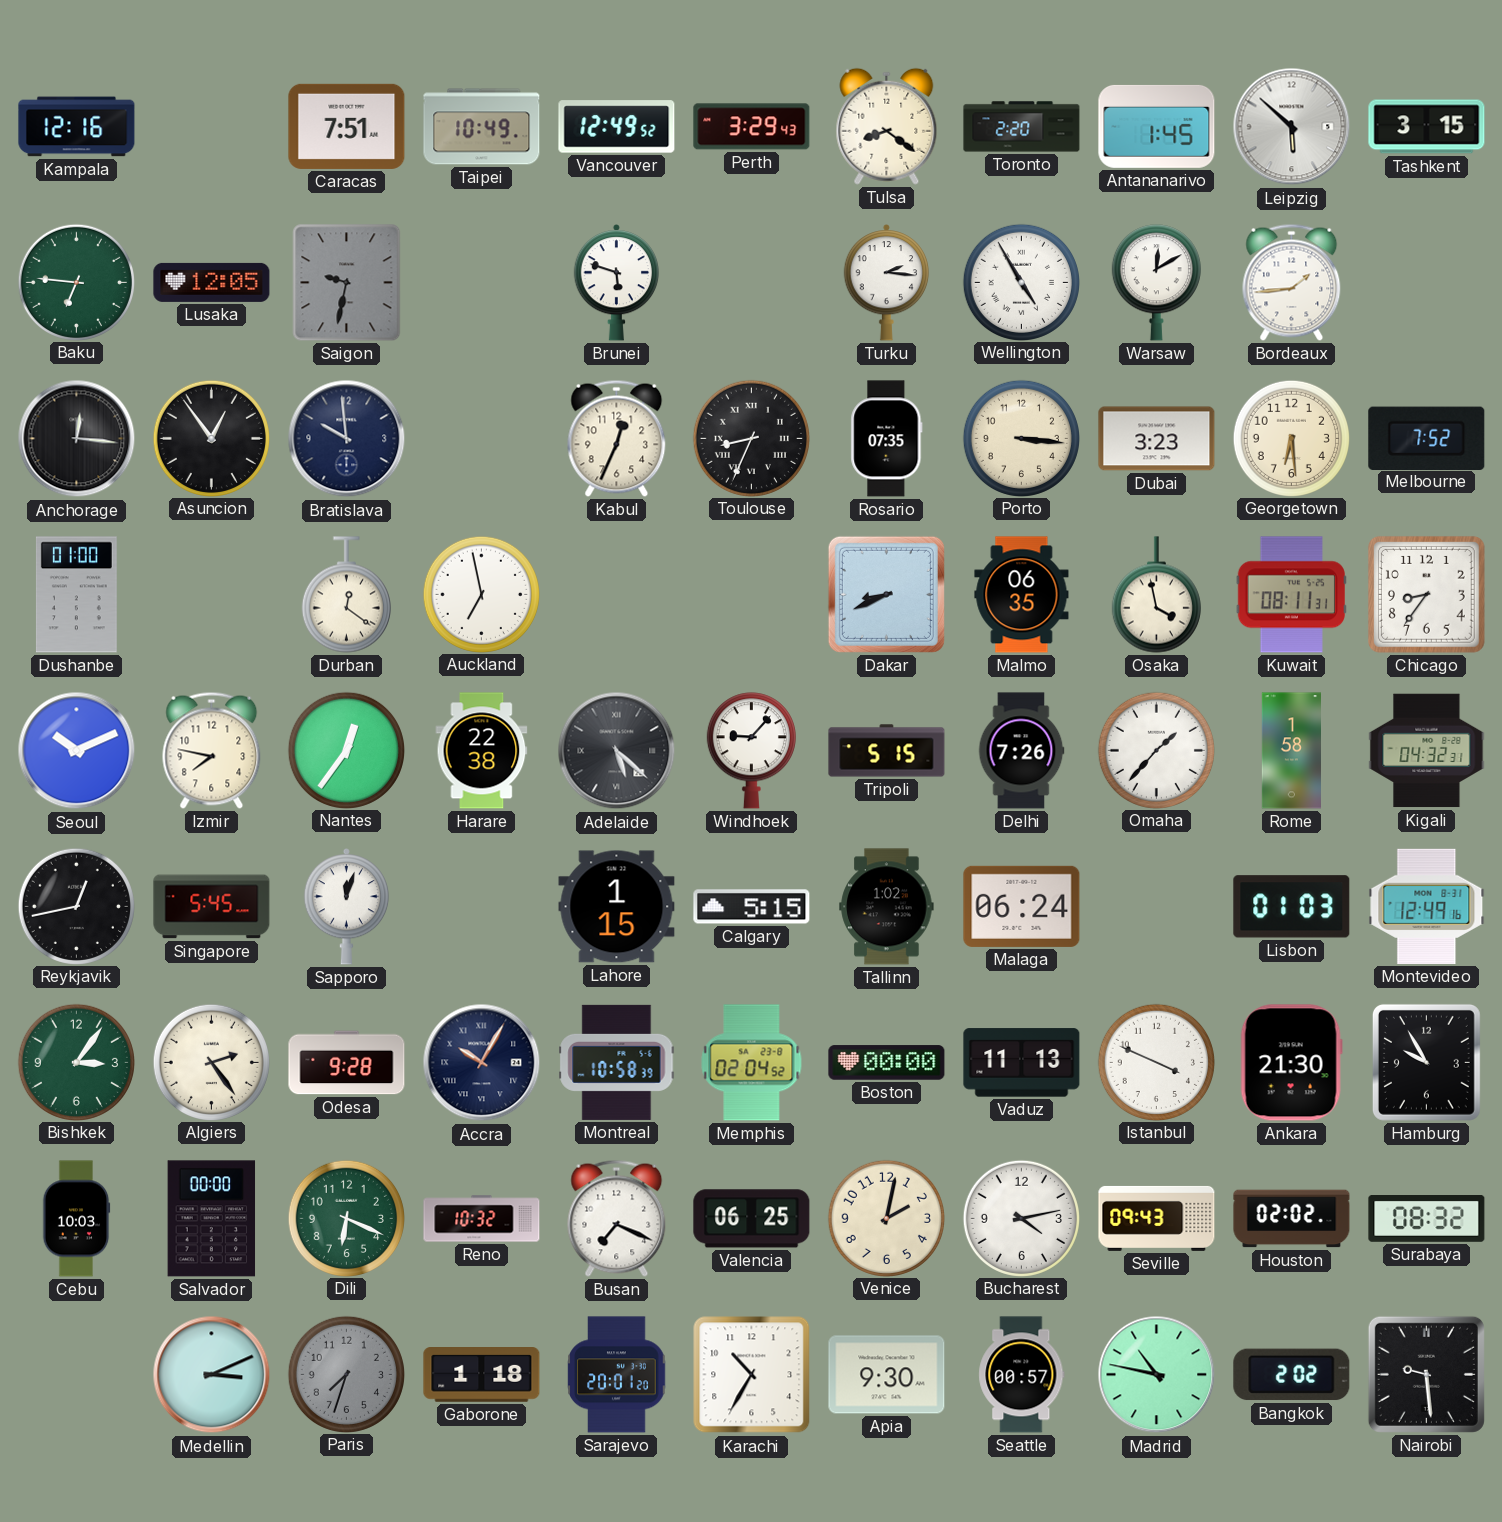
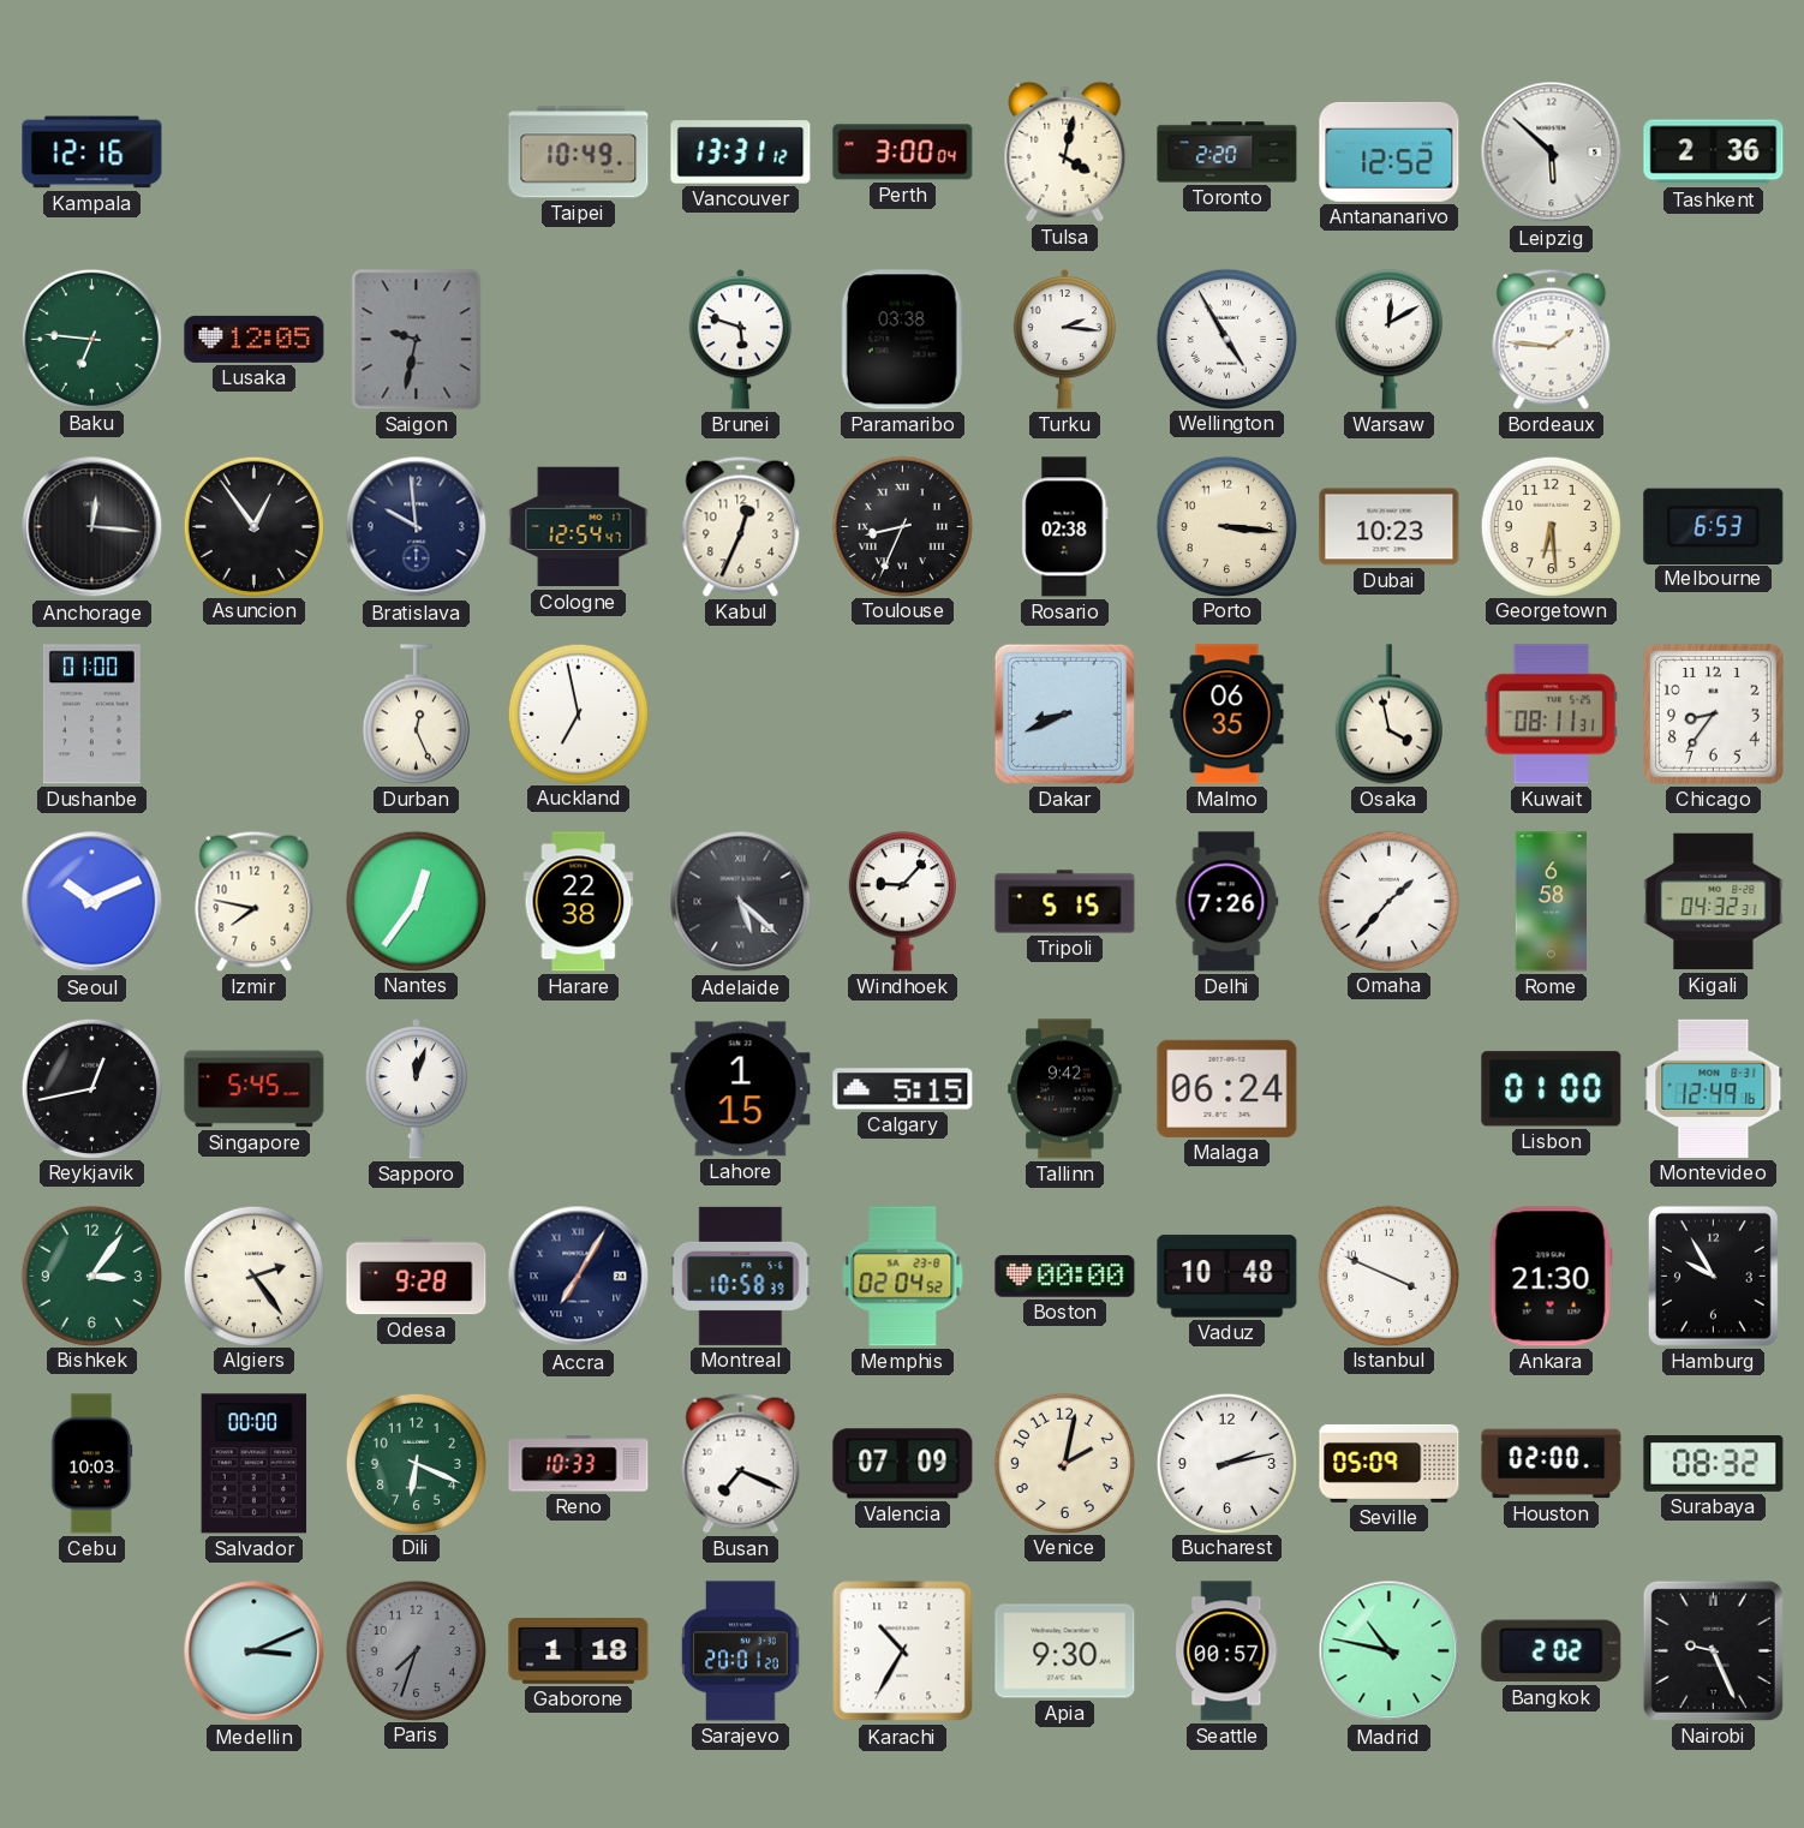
Caracas: 7:51 -> none
Vancouver: 12:49 -> 13:31
Perth: 3:29 -> 3:00
Tulsa: 8:21 -> 4:02
Antananarivo: 1:45 -> 12:52
Tashkent: 3:15 -> 2:36
Paramaribo: none -> 03:38
Bordeaux: 1:44 -> 1:46
Cologne: none -> 12:54
Rosario: 07:35 -> 02:38
Dubai: 3:23 -> 10:23
Melbourne: 7:52 -> 6:53
Durban: 12:21 -> 12:26
Rome: 1:58 -> 6:58
Tallinn: 1:02 -> 9:42
Lisbon: 01:03 -> 01:00
Accra: 10:05 -> 7:05
Vaduz: 11:13 -> 10:48
Reno: 10:32 -> 10:33
Valencia: 06:25 -> 07:09
Bucharest: 4:13 -> 2:13
Seville: 09:43 -> 05:09
Houston: 02:02 -> 02:00
Nairobi: 9:29 -> 9:26
